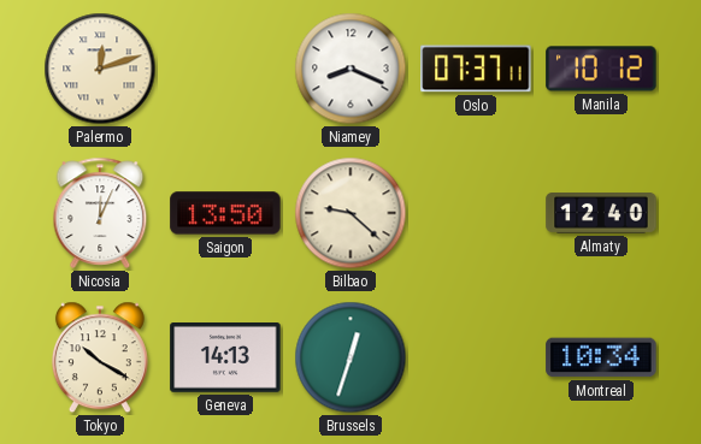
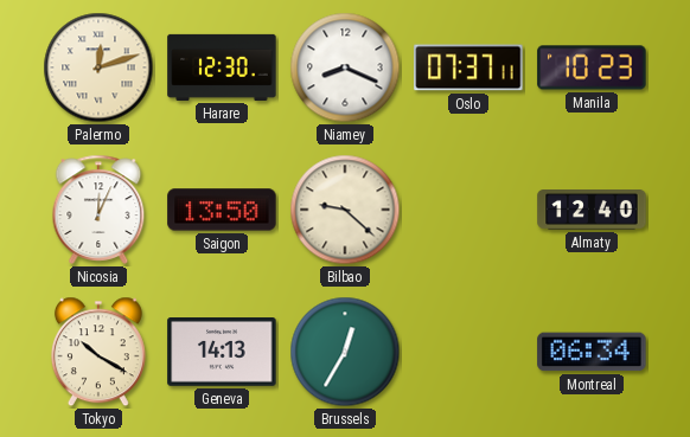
Harare: none -> 12:30
Manila: 10:12 -> 10:23
Brussels: 12:33 -> 12:35
Montreal: 10:34 -> 06:34
